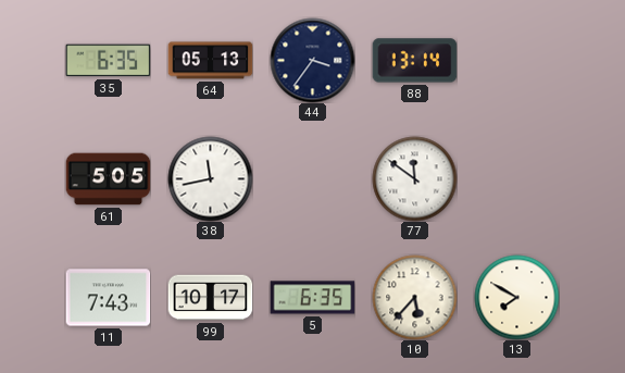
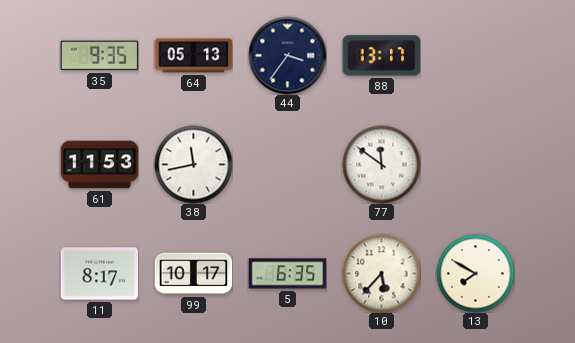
35: 6:35 -> 9:35
88: 13:14 -> 13:17
61: 5:05 -> 11:53
11: 7:43 -> 8:17
